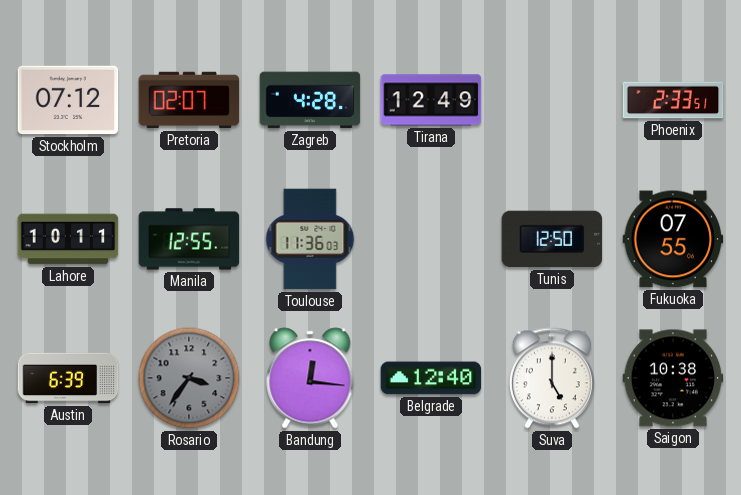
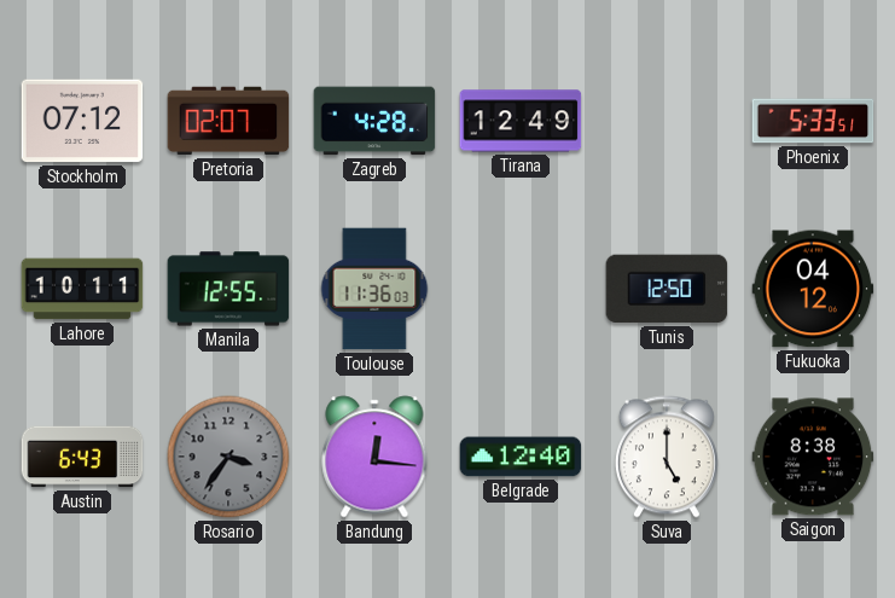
Phoenix: 2:33 -> 5:33
Fukuoka: 07:55 -> 04:12
Austin: 6:39 -> 6:43
Saigon: 10:38 -> 8:38
